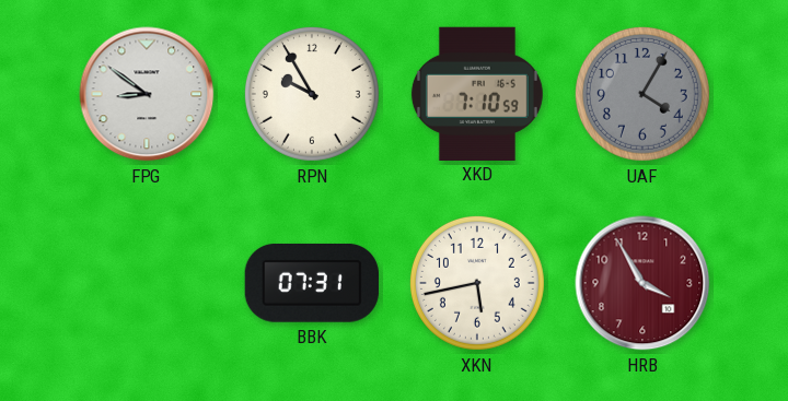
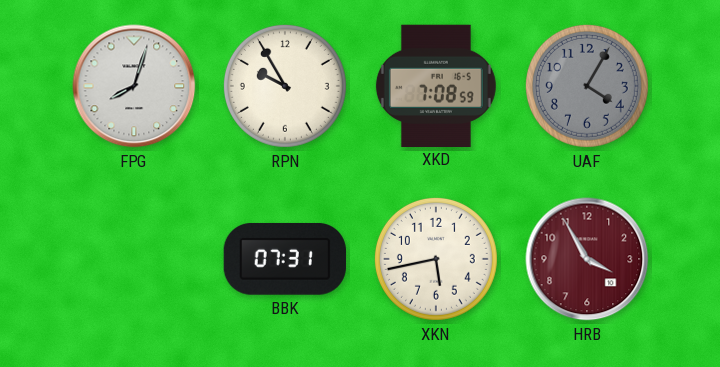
FPG: 8:51 -> 8:03
XKD: 7:10 -> 7:08
